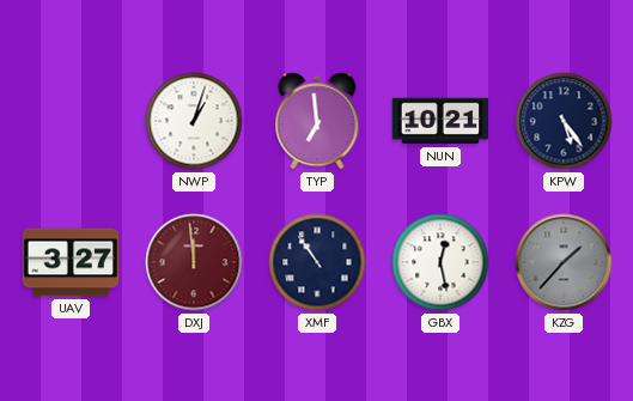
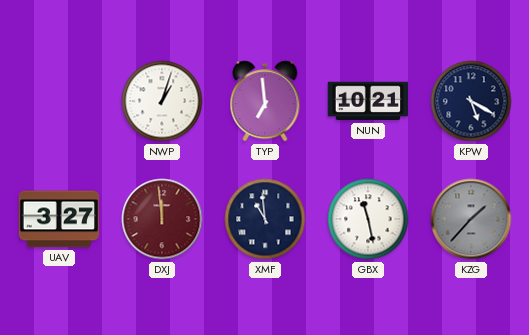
KPW: 5:24 -> 5:20
XMF: 10:54 -> 10:59
GBX: 12:28 -> 11:28
